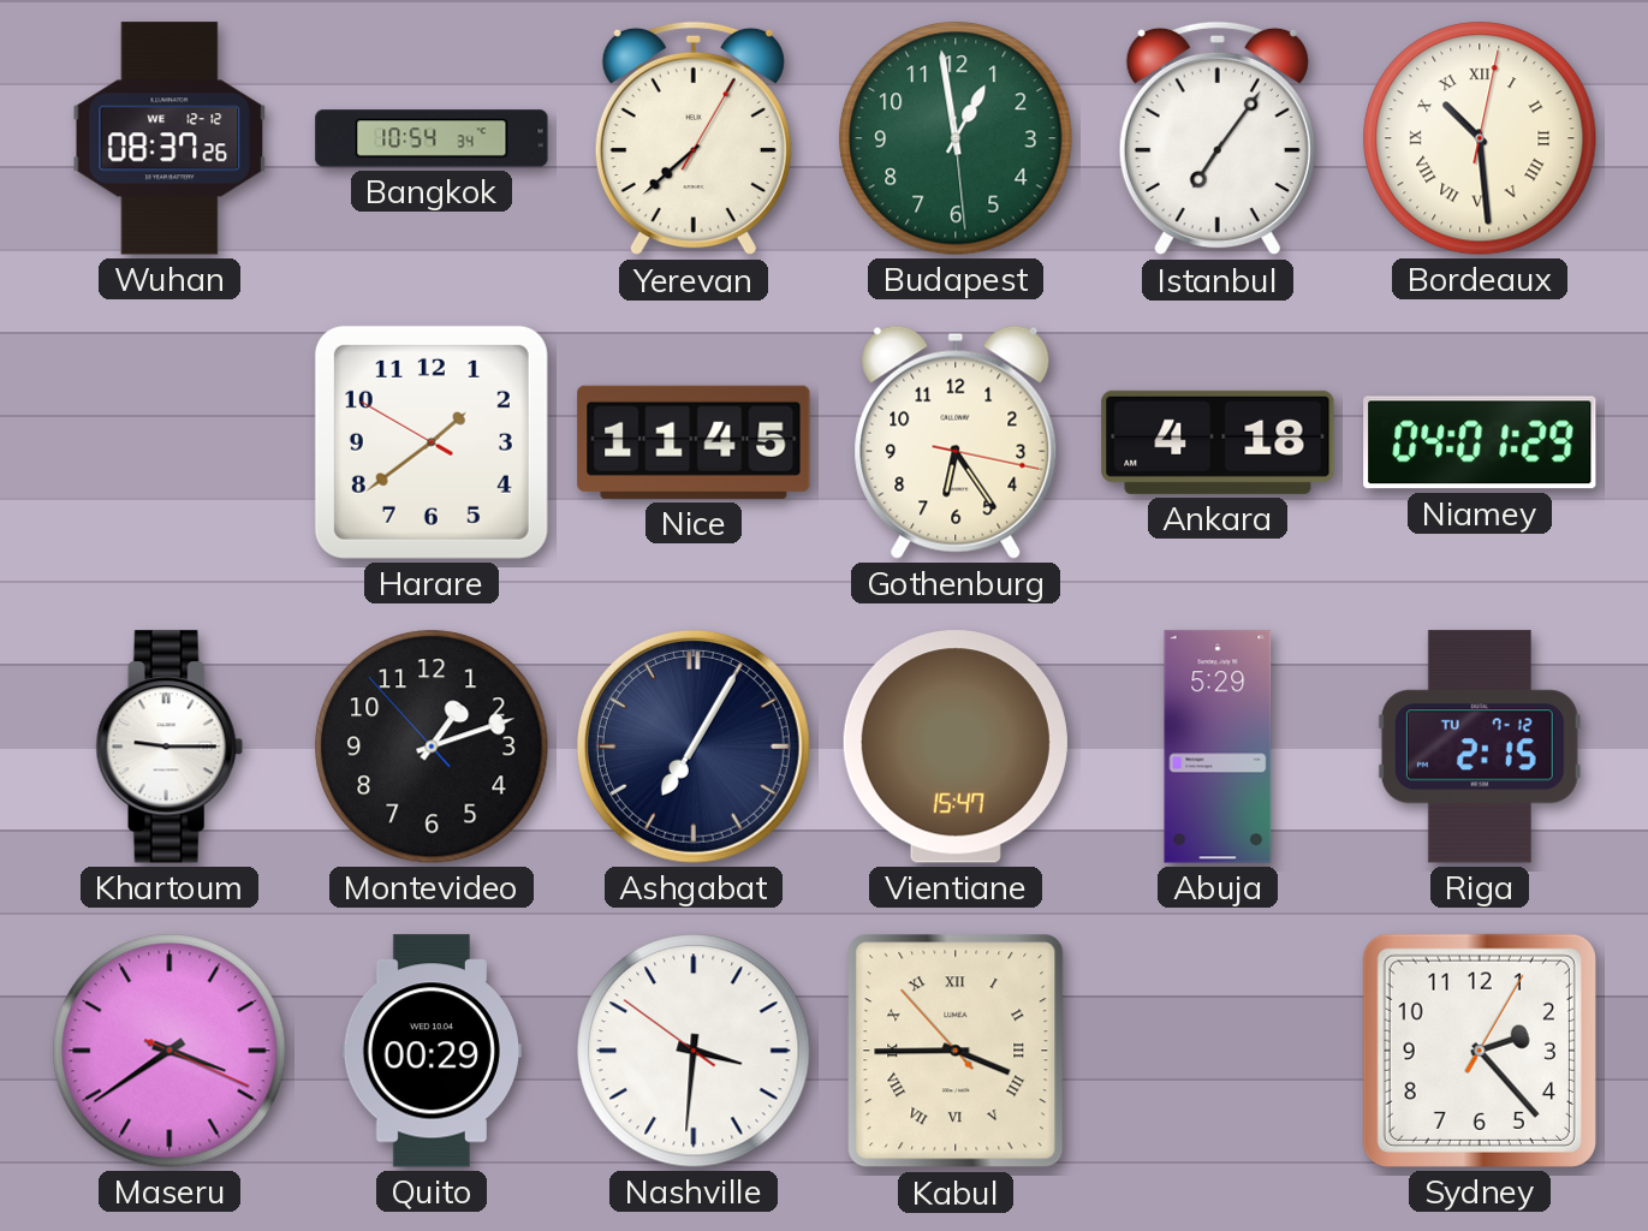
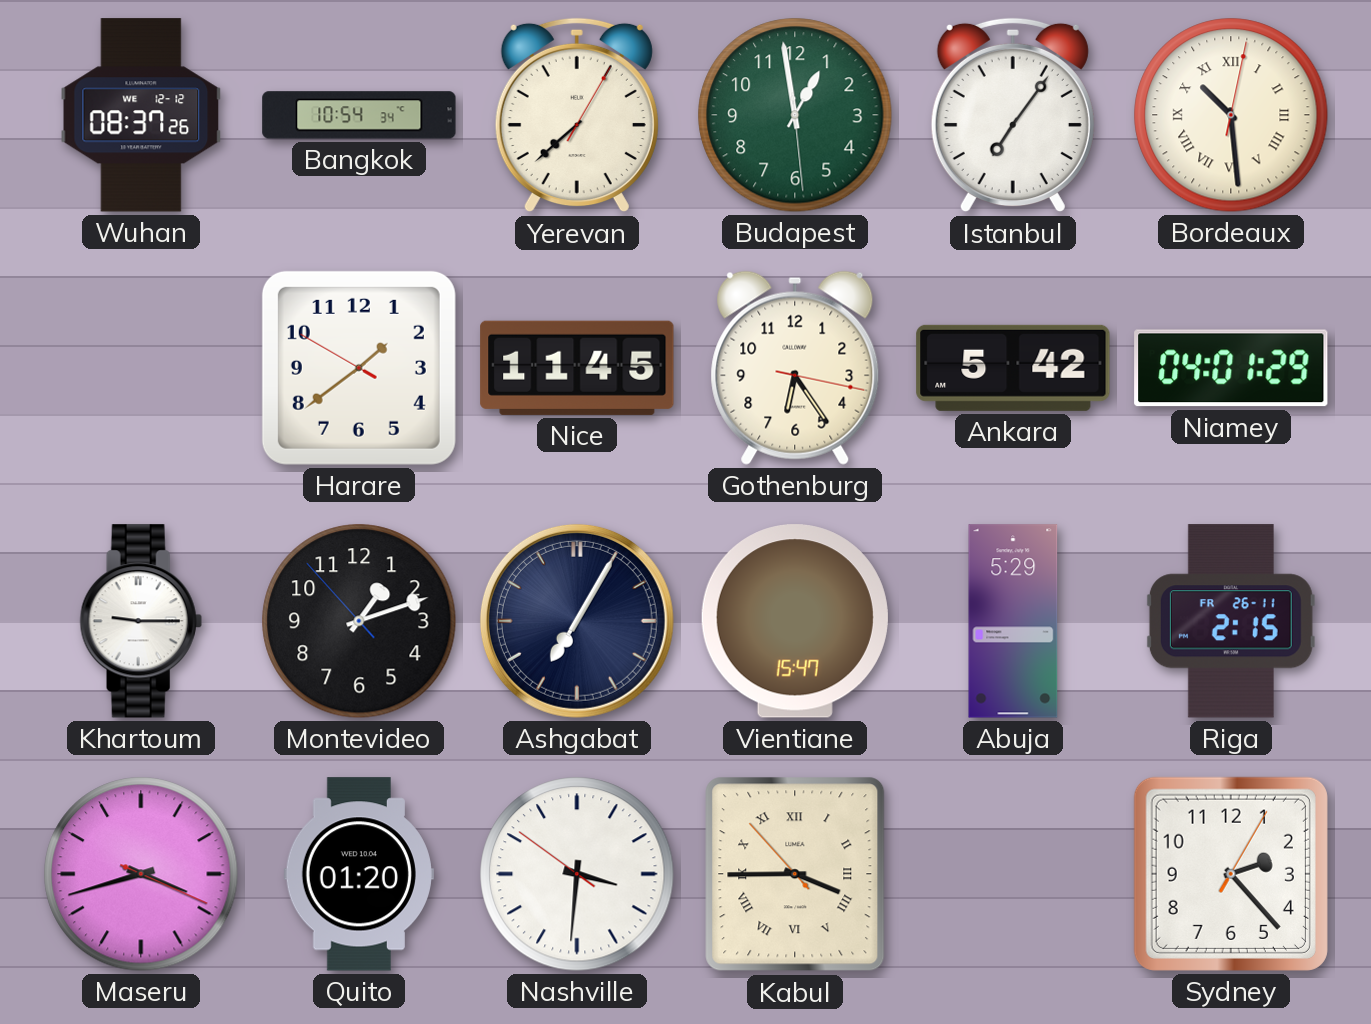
Ankara: 4:18 -> 5:42
Riga date: TU 7-12 -> FR 26-11
Maseru: 3:39 -> 3:42
Quito: 00:29 -> 01:20
